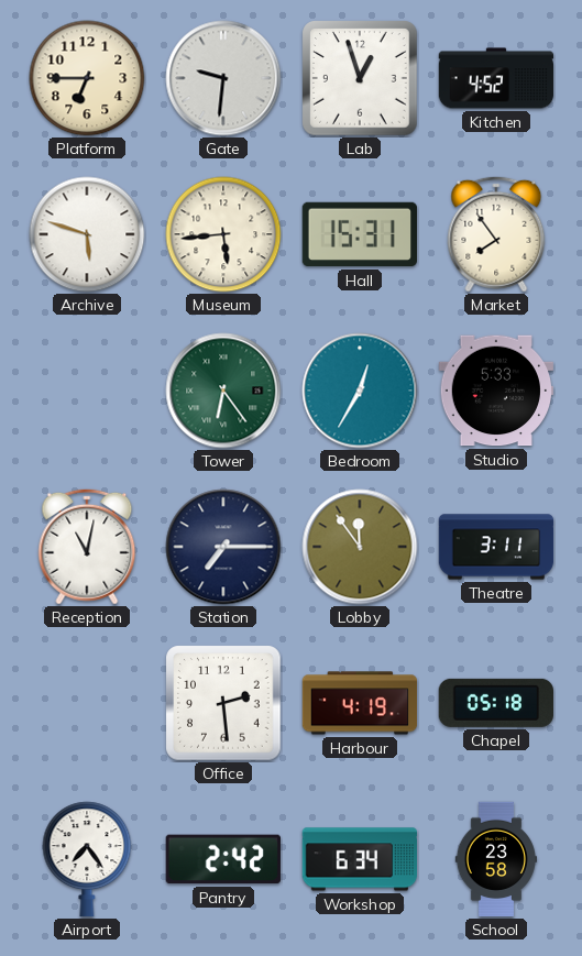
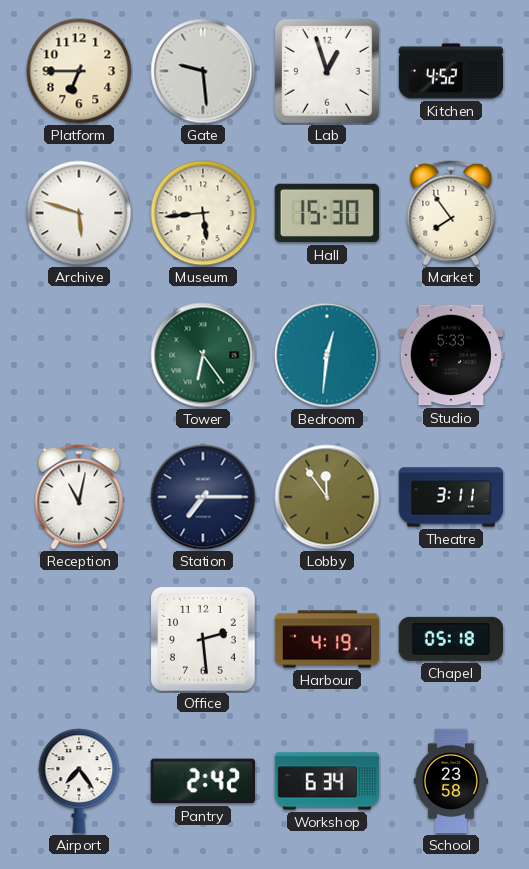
Gate: 9:31 -> 9:29
Hall: 15:31 -> 15:30
Bedroom: 12:35 -> 12:31
